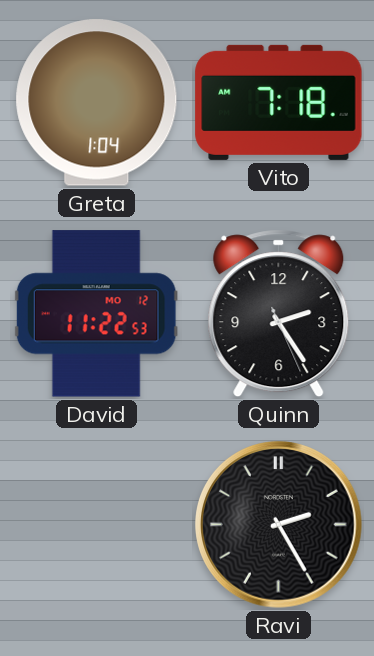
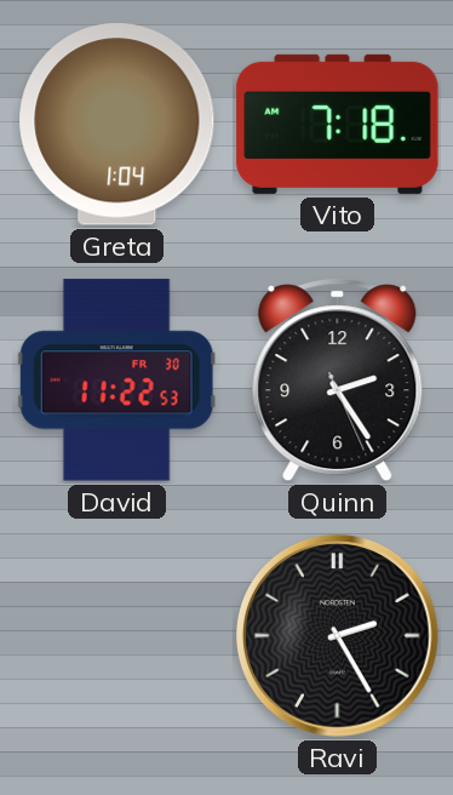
David date: MO 12 -> FR 30
